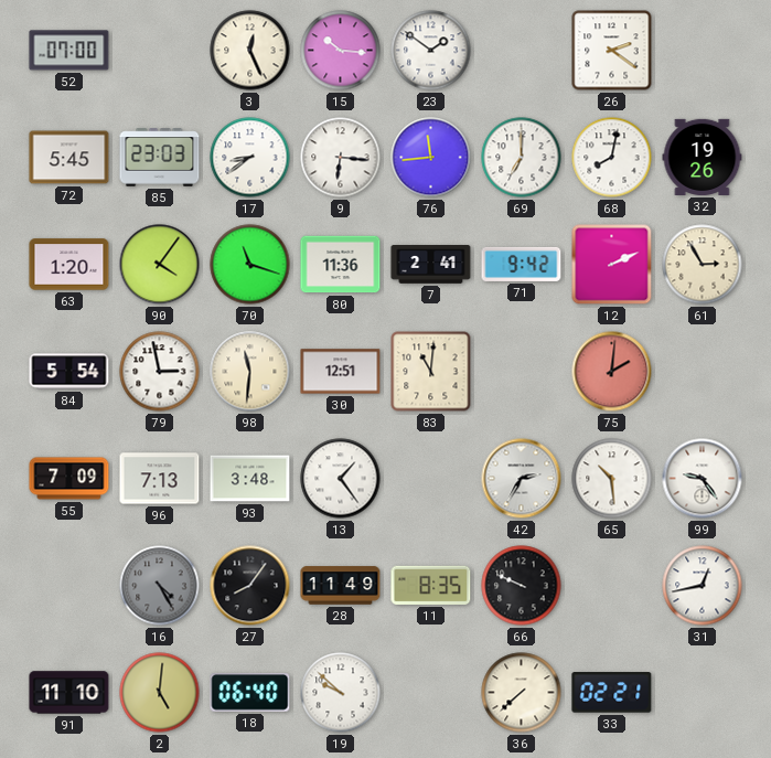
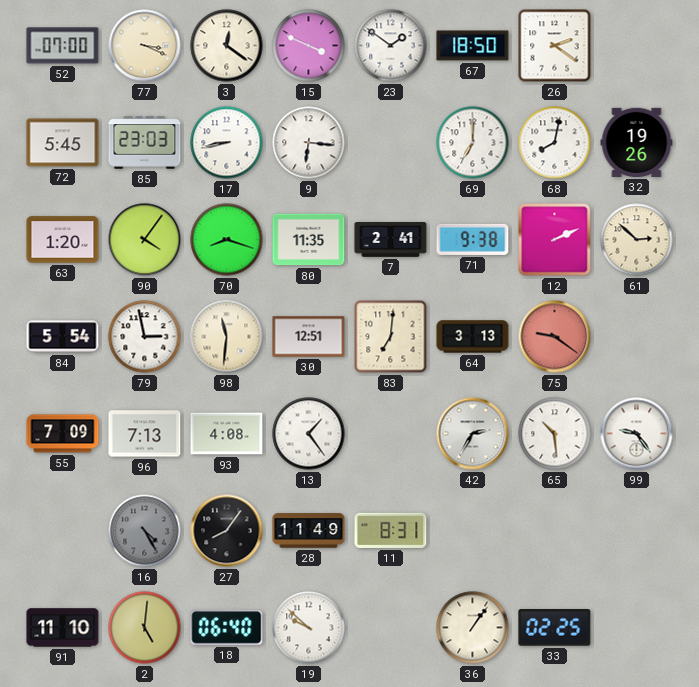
77: none -> 3:19
3: 12:26 -> 12:21
15: 10:16 -> 3:49
67: none -> 18:50
17: 8:39 -> 8:43
76: 11:44 -> none
70: 11:18 -> 8:18
80: 11:36 -> 11:35
71: 9:42 -> 9:38
61: 2:55 -> 2:52
83: 11:01 -> 7:01
64: none -> 3:13
75: 2:01 -> 9:21
93: 3:48 -> 4:08
11: 8:35 -> 8:31
66: 9:49 -> none
31: 12:43 -> none
36: 7:38 -> 1:06
33: 02:21 -> 02:25
